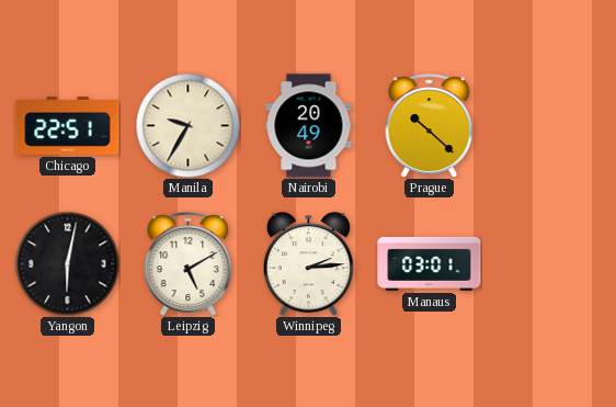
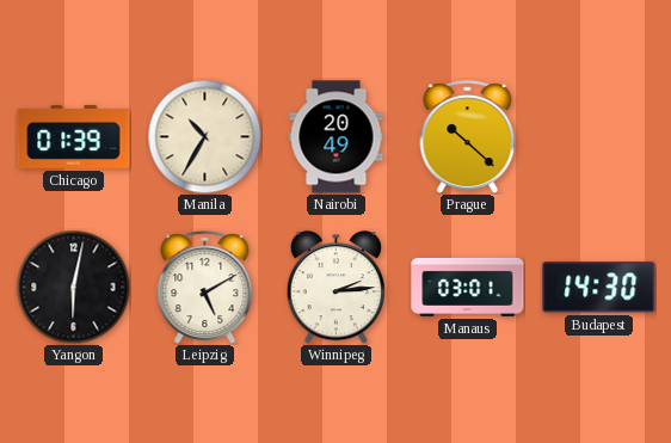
Chicago: 22:51 -> 01:39
Manila: 9:35 -> 10:35
Budapest: none -> 14:30
